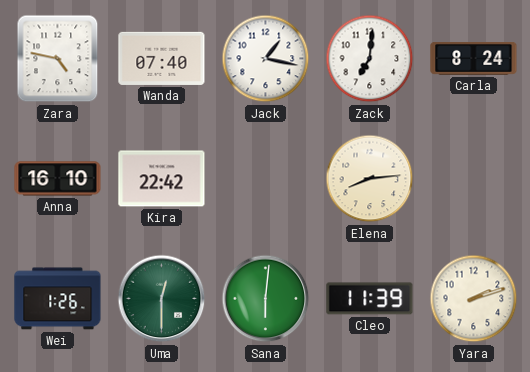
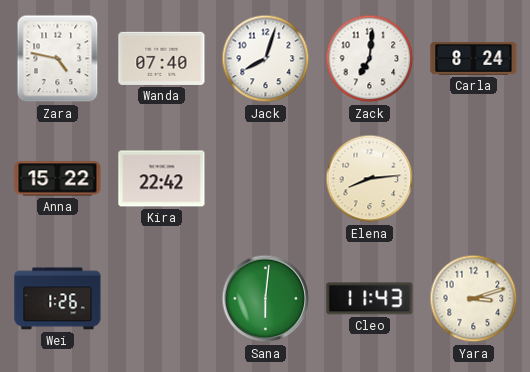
Jack: 1:17 -> 8:03
Anna: 16:10 -> 15:22
Uma: 12:30 -> none
Cleo: 11:39 -> 11:43
Yara: 2:12 -> 3:12
